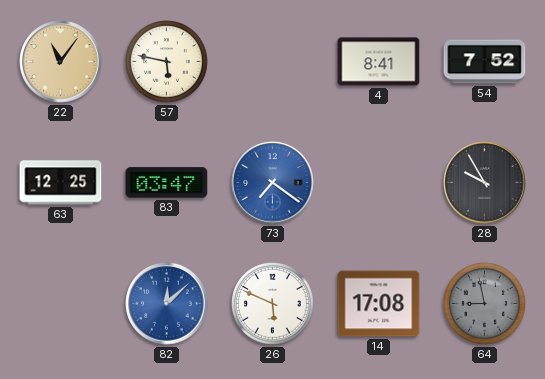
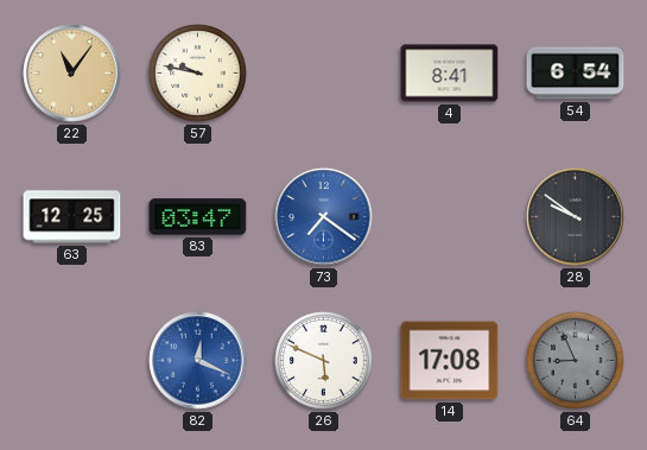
57: 5:47 -> 9:47
54: 7:52 -> 6:54
28: 9:55 -> 9:51
82: 12:08 -> 12:19
64: 8:58 -> 8:56
